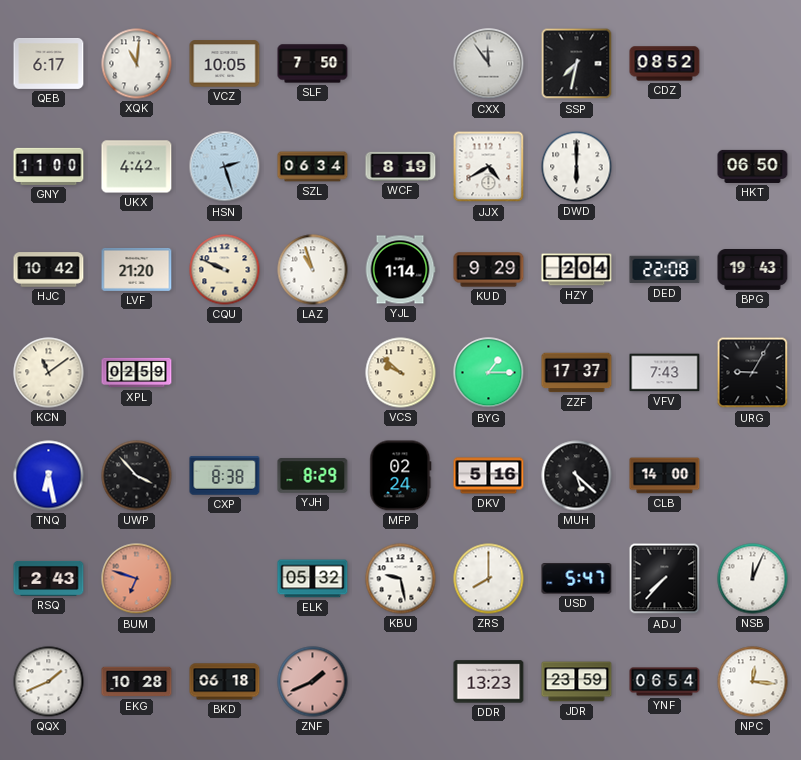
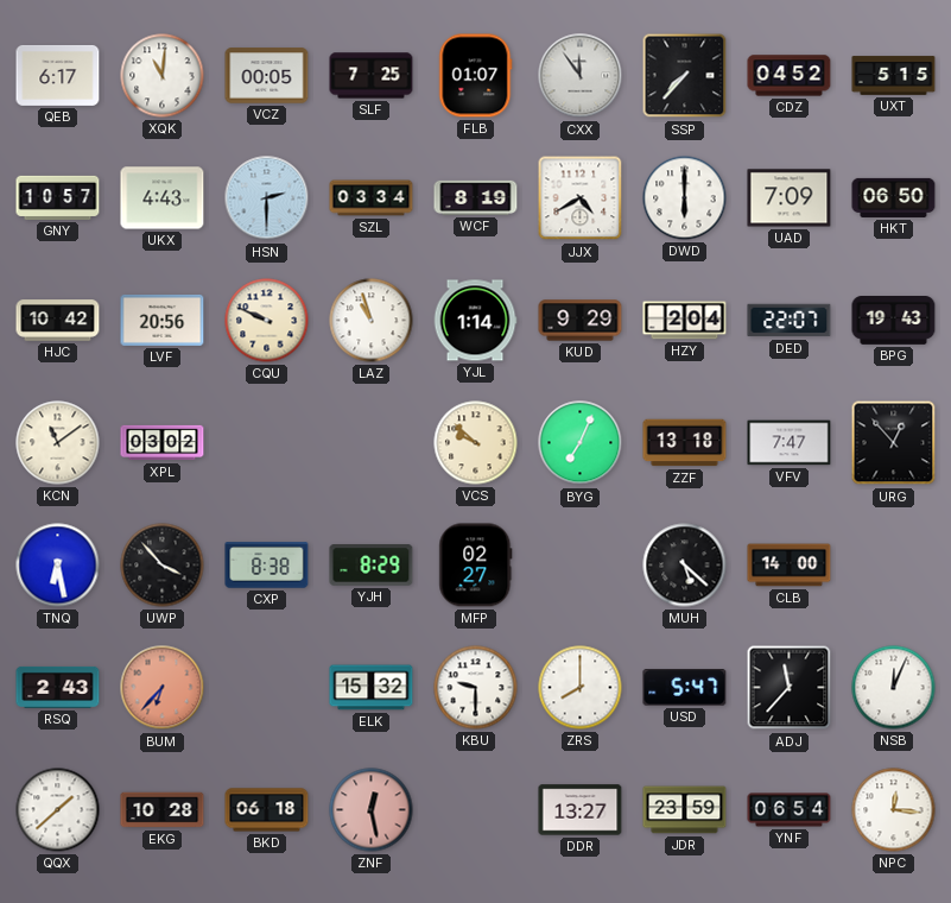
VCZ: 10:05 -> 00:05
SLF: 7:50 -> 7:25
FLB: none -> 01:07
SSP: 7:32 -> 7:37
CDZ: 08:52 -> 04:52
UXT: none -> 5:15
GNY: 11:00 -> 10:57
UKX: 4:42 -> 4:43
HSN: 2:27 -> 2:30
SZL: 06:34 -> 03:34
UAD: none -> 7:09
LVF: 21:20 -> 20:56
DED: 22:08 -> 22:07
XPL: 02:59 -> 03:02
BYG: 1:15 -> 7:04
ZZF: 17:37 -> 13:18
VFV: 7:43 -> 7:47
URG: 9:05 -> 12:53
MFP: 02:24 -> 02:27
DKV: 5:16 -> none
BUM: 6:48 -> 6:37
ELK: 05:32 -> 15:32
KBU: 9:28 -> 9:30
ADJ: 7:37 -> 11:37
QQX: 1:41 -> 1:38
ZNF: 1:41 -> 12:28
DDR: 13:23 -> 13:27
